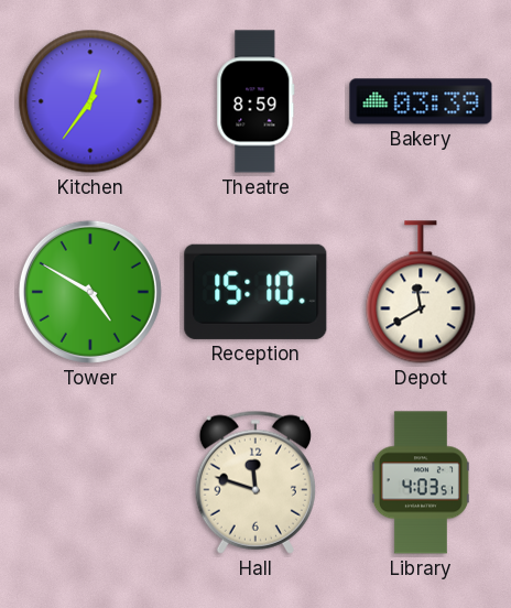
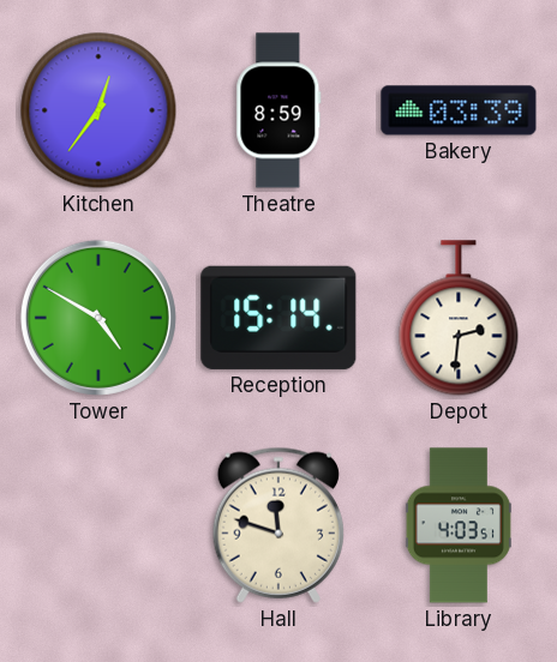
Reception: 15:10 -> 15:14
Depot: 11:40 -> 2:31
